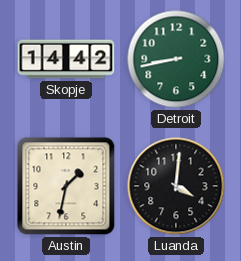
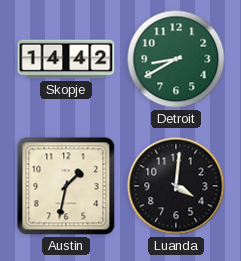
Detroit: 8:43 -> 8:40
